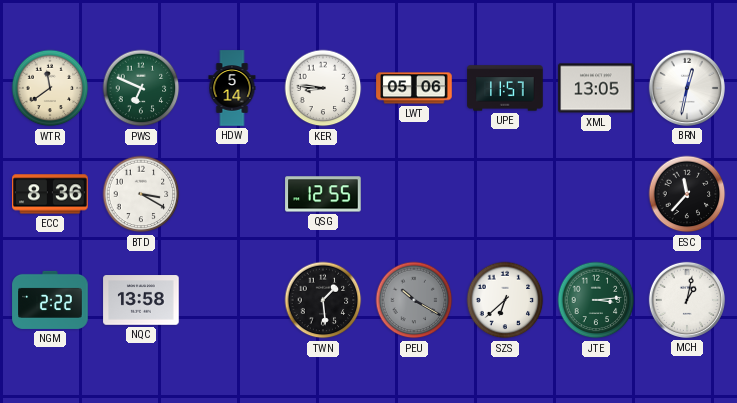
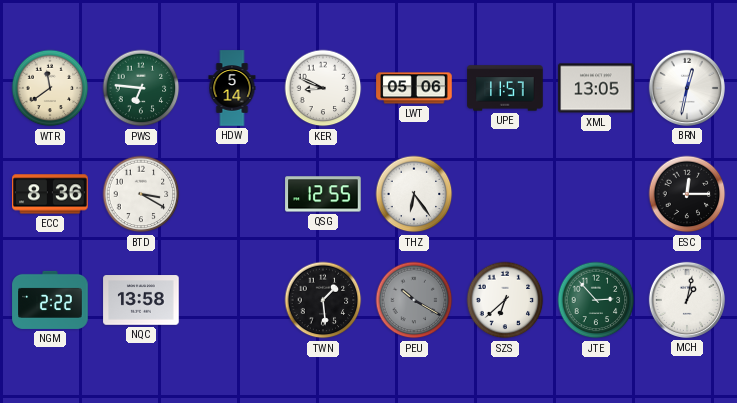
PWS: 6:49 -> 6:46
KER: 8:46 -> 8:49
THZ: none -> 6:24
ESC: 11:37 -> 12:15
JTE: 3:14 -> 2:53
